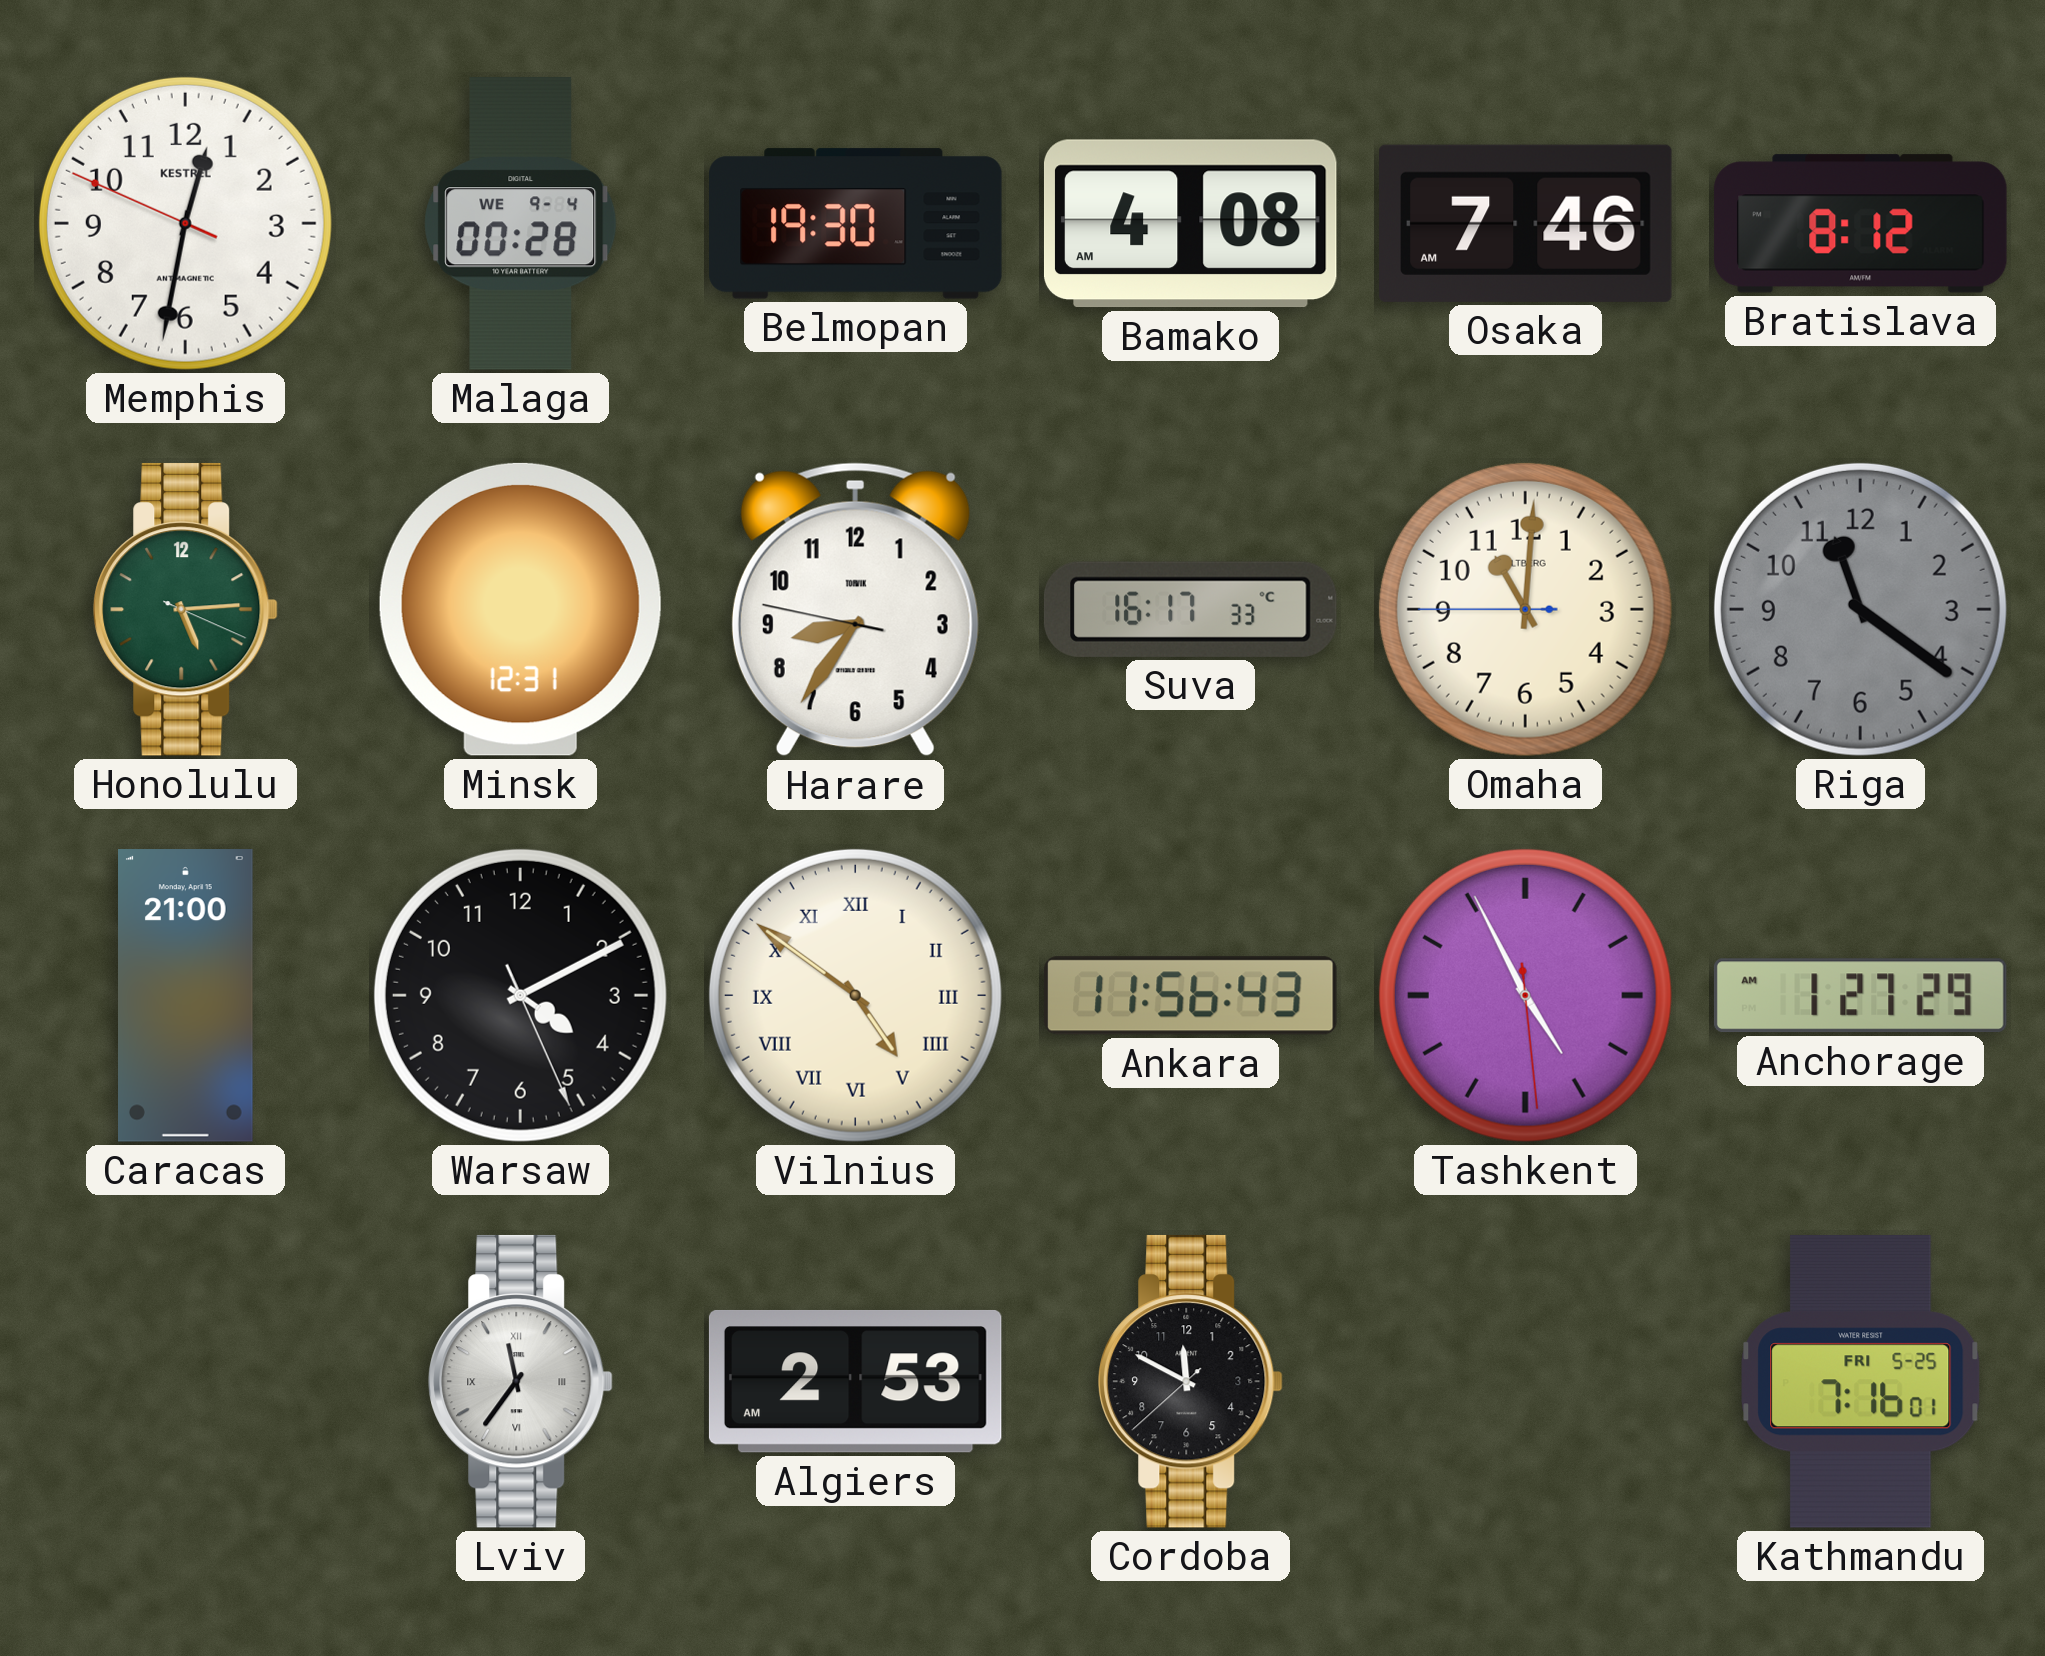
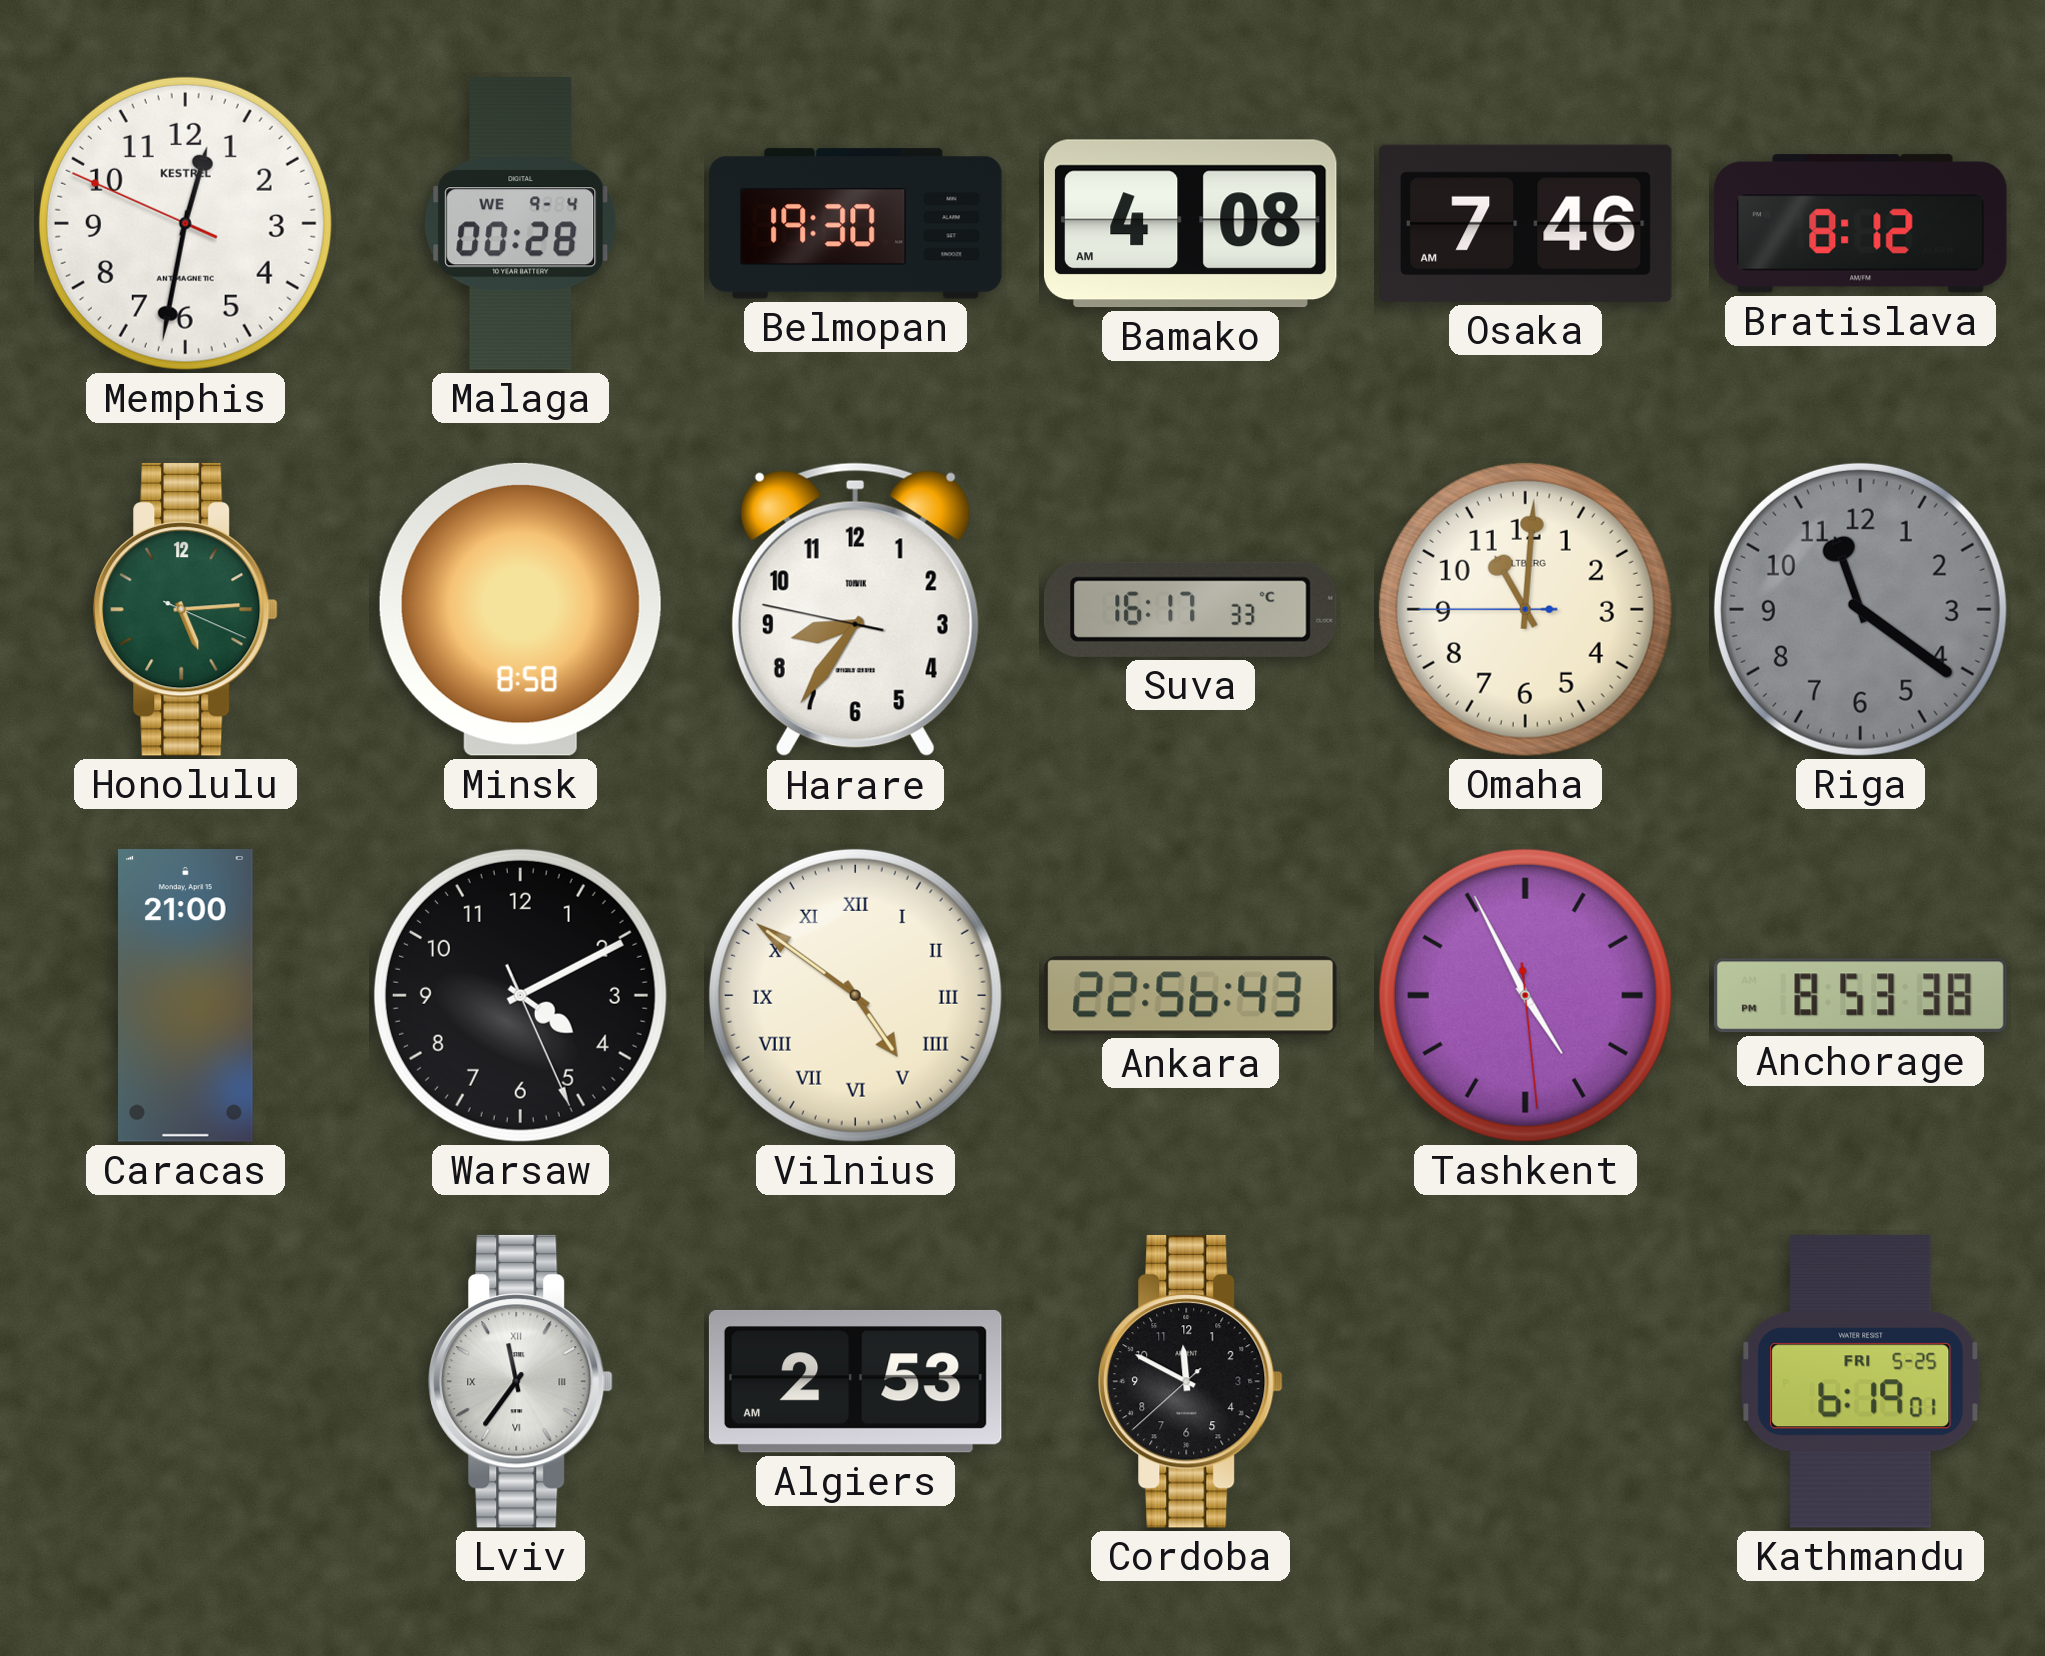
Minsk: 12:31 -> 8:58
Ankara: 11:56 -> 22:56
Anchorage: 1:27 -> 8:53
Kathmandu: 7:16 -> 6:19
